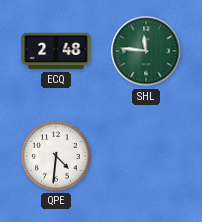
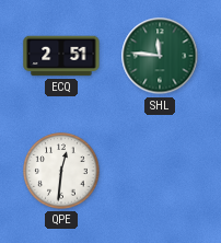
ECQ: 2:48 -> 2:51
QPE: 4:31 -> 12:31
